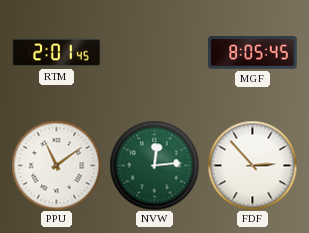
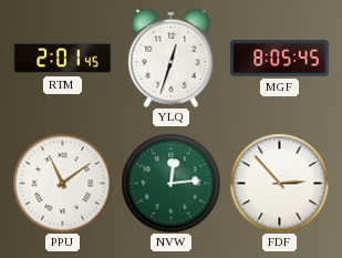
YLQ: none -> 12:33
